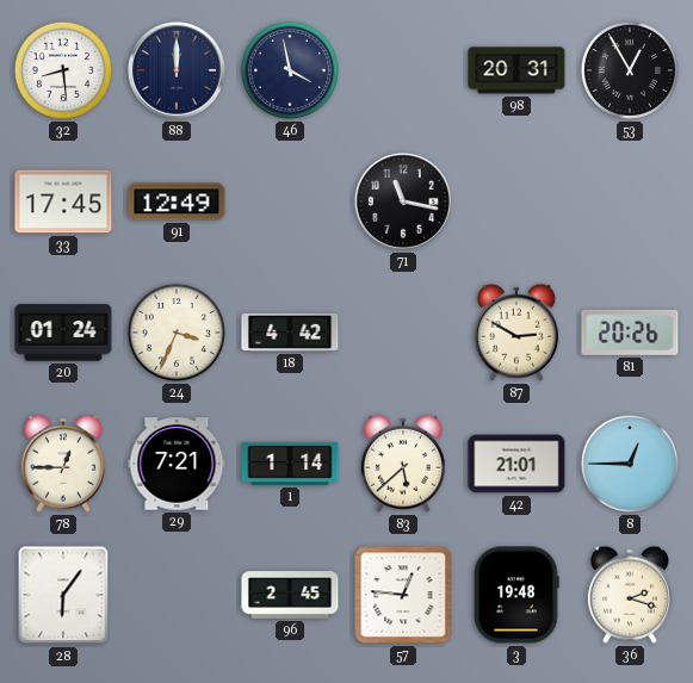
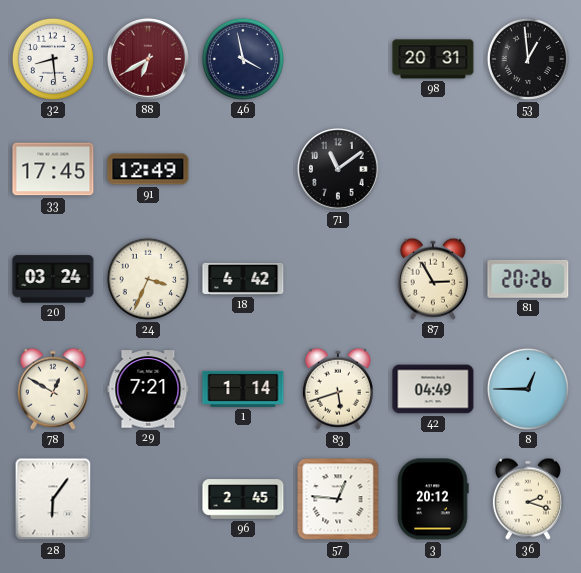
88: 12:00 -> 6:40
88 dial: navy -> burgundy
53: 12:55 -> 12:59
71: 11:17 -> 11:09
20: 01:24 -> 03:24
87: 2:50 -> 2:55
78: 12:45 -> 12:50
83: 5:38 -> 5:42
42: 21:01 -> 04:49
3: 19:48 -> 20:12
